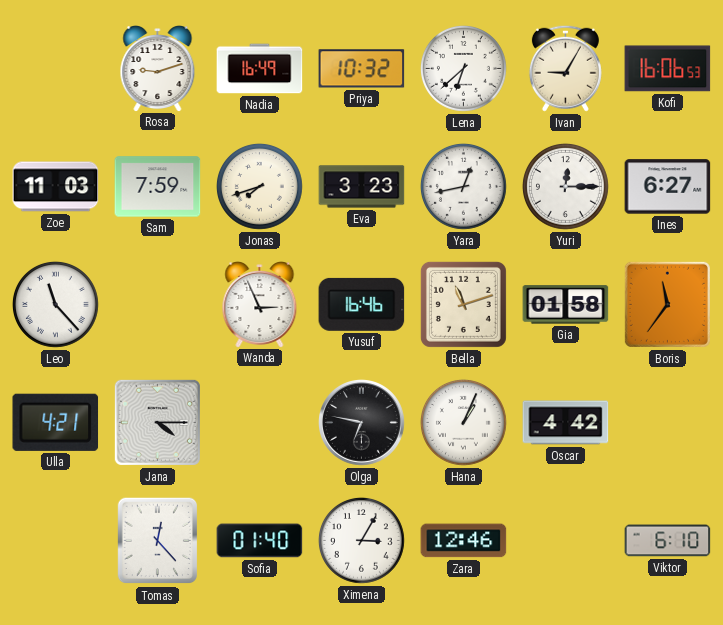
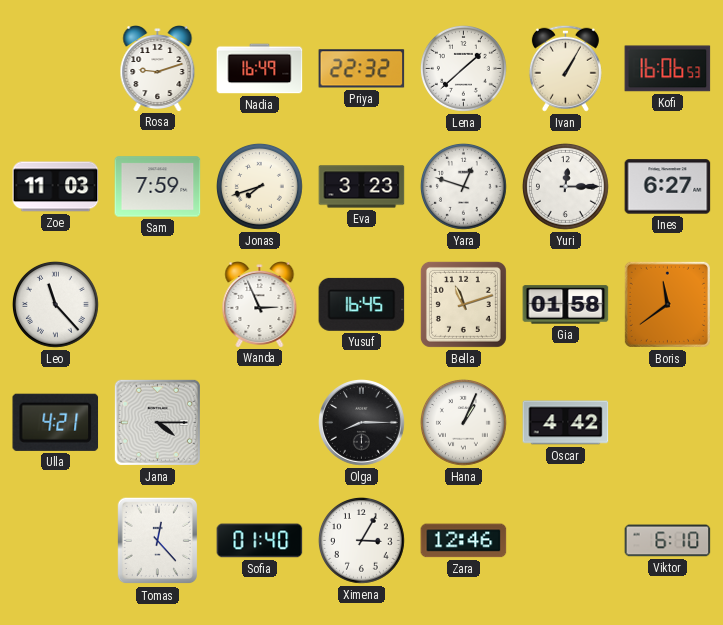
Priya: 10:32 -> 22:32
Lena: 6:38 -> 1:38
Ivan: 9:05 -> 1:05
Yara: 12:43 -> 12:48
Yusuf: 16:46 -> 16:45
Boris: 11:36 -> 11:39
Olga: 6:47 -> 8:15
